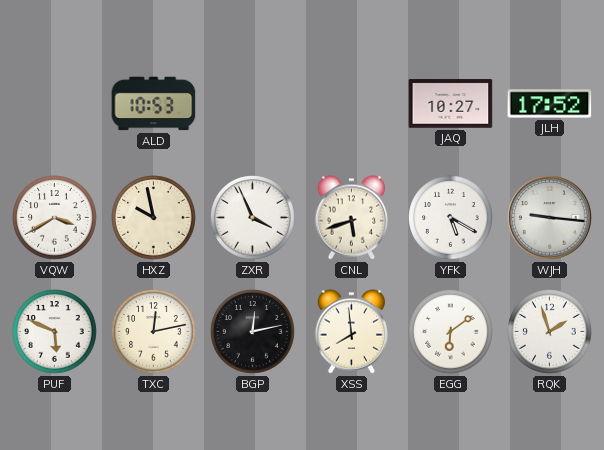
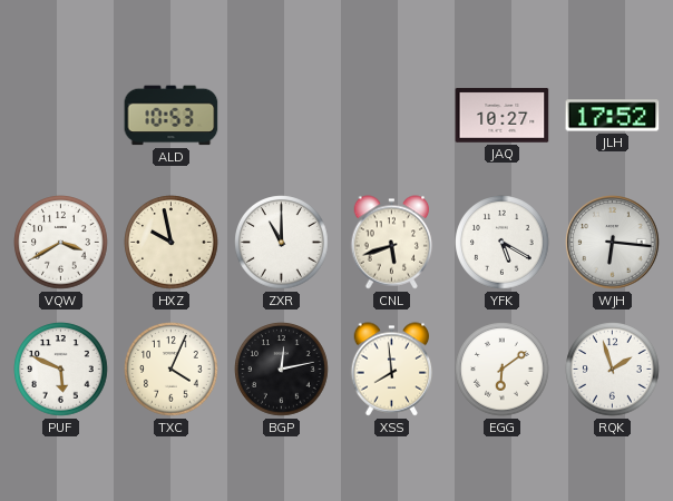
ZXR: 3:56 -> 11:00
WJH: 9:16 -> 6:16
TXC: 12:13 -> 4:04
